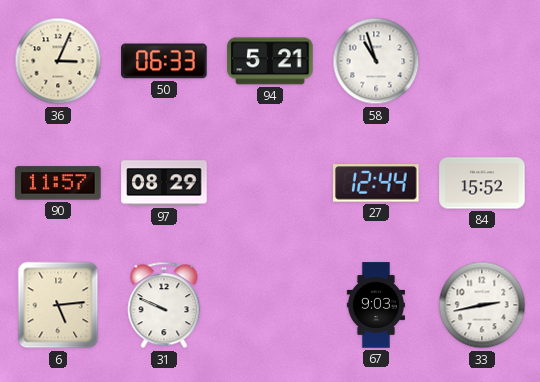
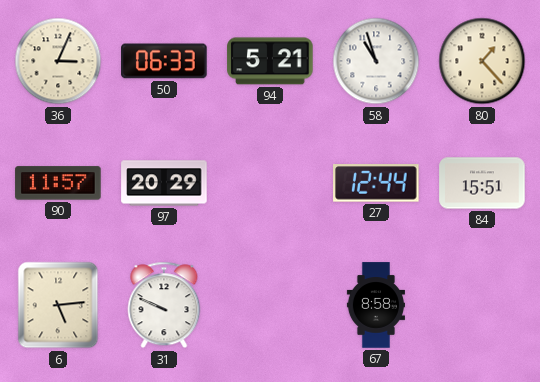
80: none -> 1:23
97: 08:29 -> 20:29
84: 15:52 -> 15:51
67: 9:03 -> 8:58
33: 2:43 -> none
